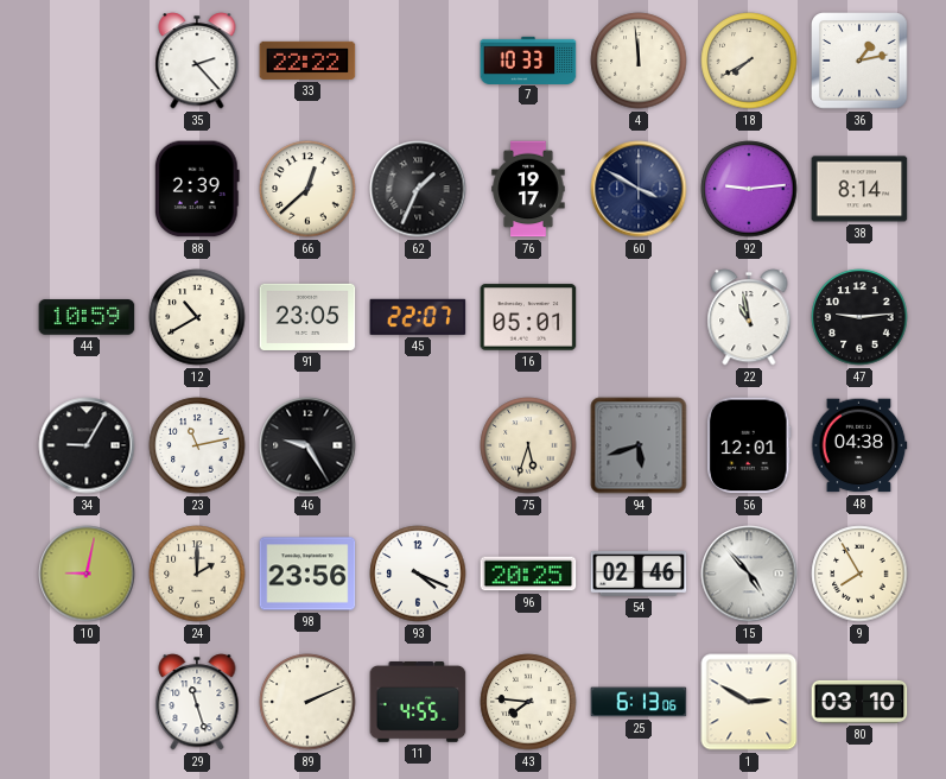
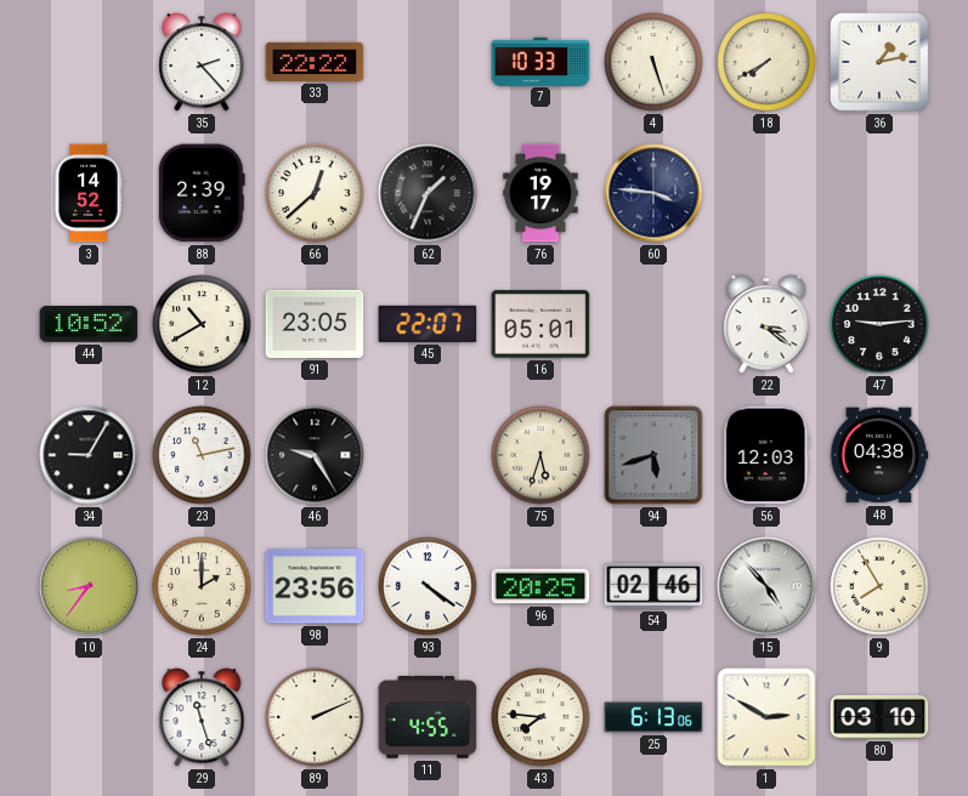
4: 11:59 -> 5:27
3: none -> 14:52
60: 3:50 -> 3:46
92: 9:14 -> none
38: 8:14 -> none
44: 10:59 -> 10:52
22: 10:58 -> 3:21
56: 12:01 -> 12:03
10: 9:02 -> 8:36
93: 4:19 -> 4:21
